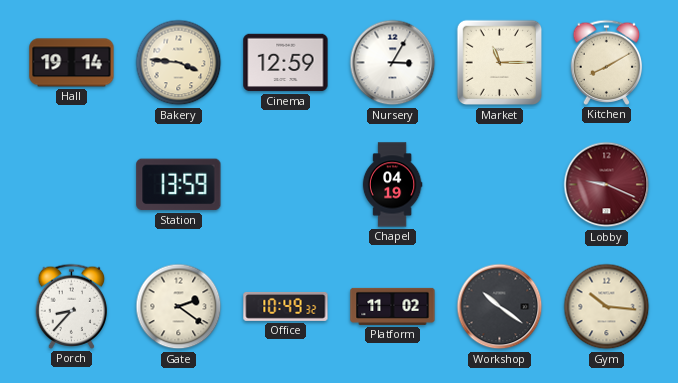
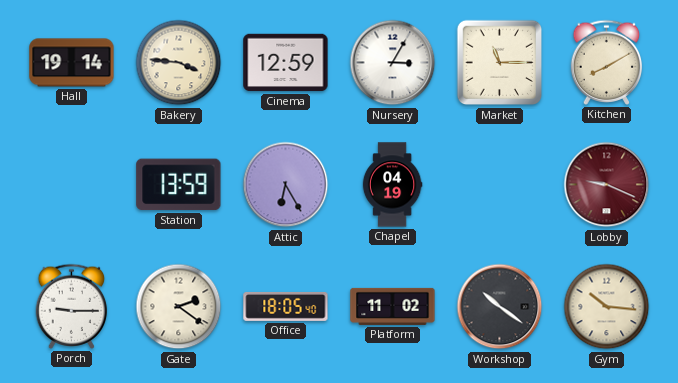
Attic: none -> 6:25
Porch: 8:37 -> 9:15
Office: 10:49 -> 18:05
